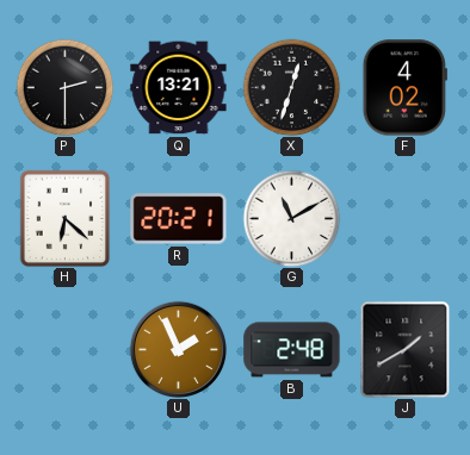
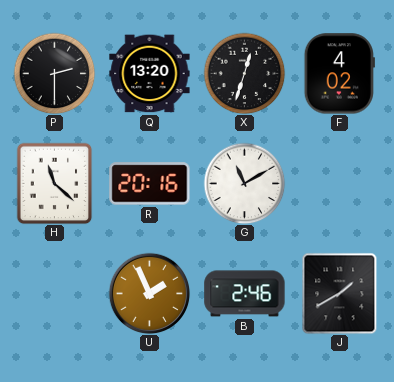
Q: 13:21 -> 13:20
H: 6:22 -> 11:22
R: 20:21 -> 20:16
B: 2:48 -> 2:46
